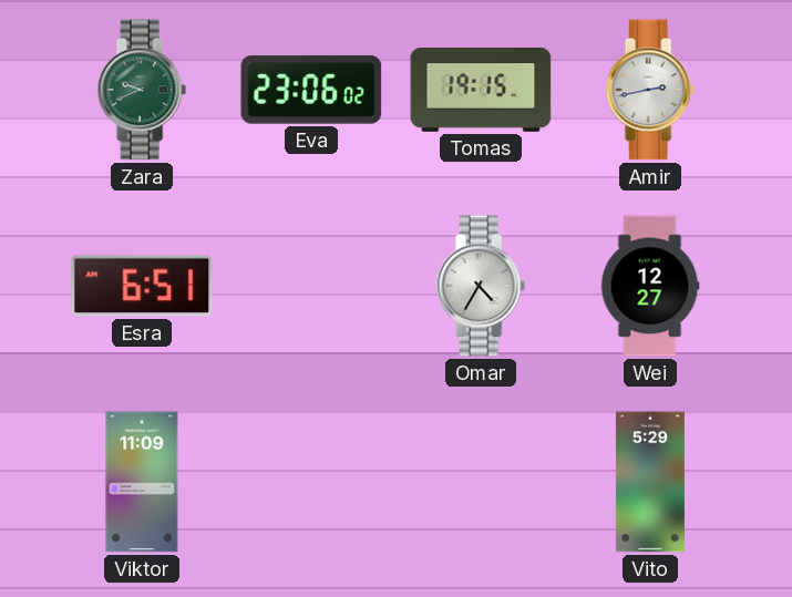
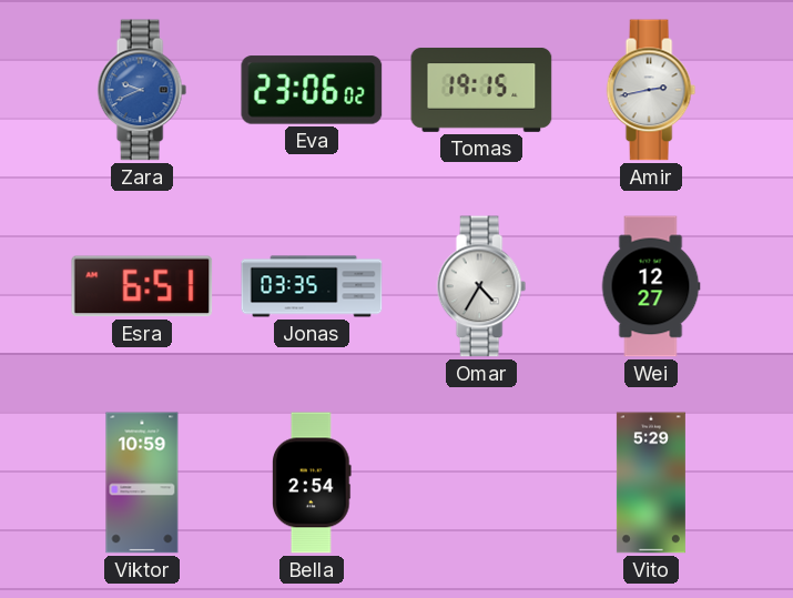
Zara dial: green -> blue
Jonas: none -> 03:35
Viktor: 11:09 -> 10:59
Bella: none -> 2:54
